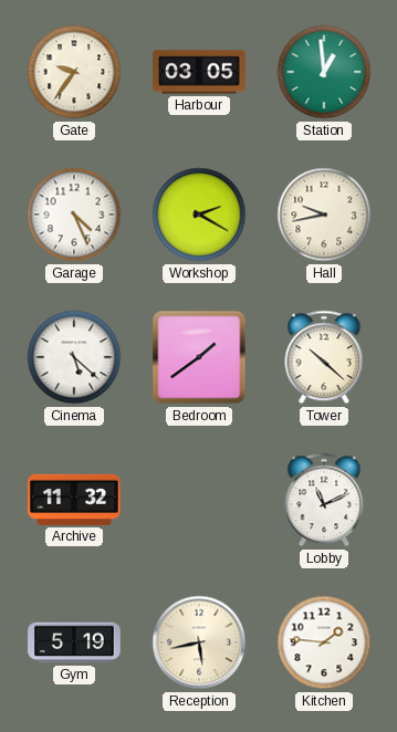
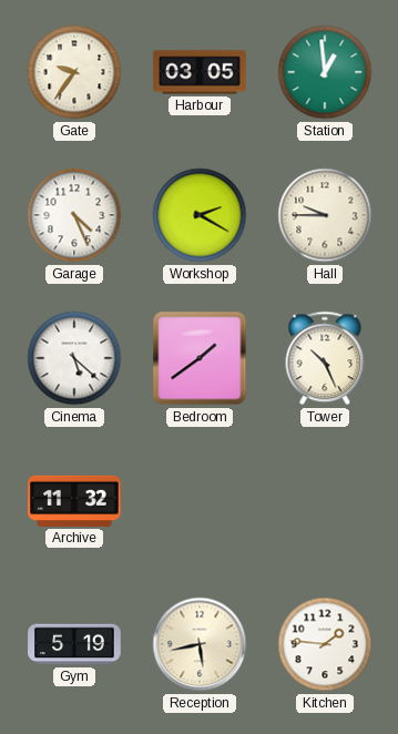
Hall: 9:43 -> 9:45
Tower: 10:22 -> 10:26
Lobby: 11:11 -> none
